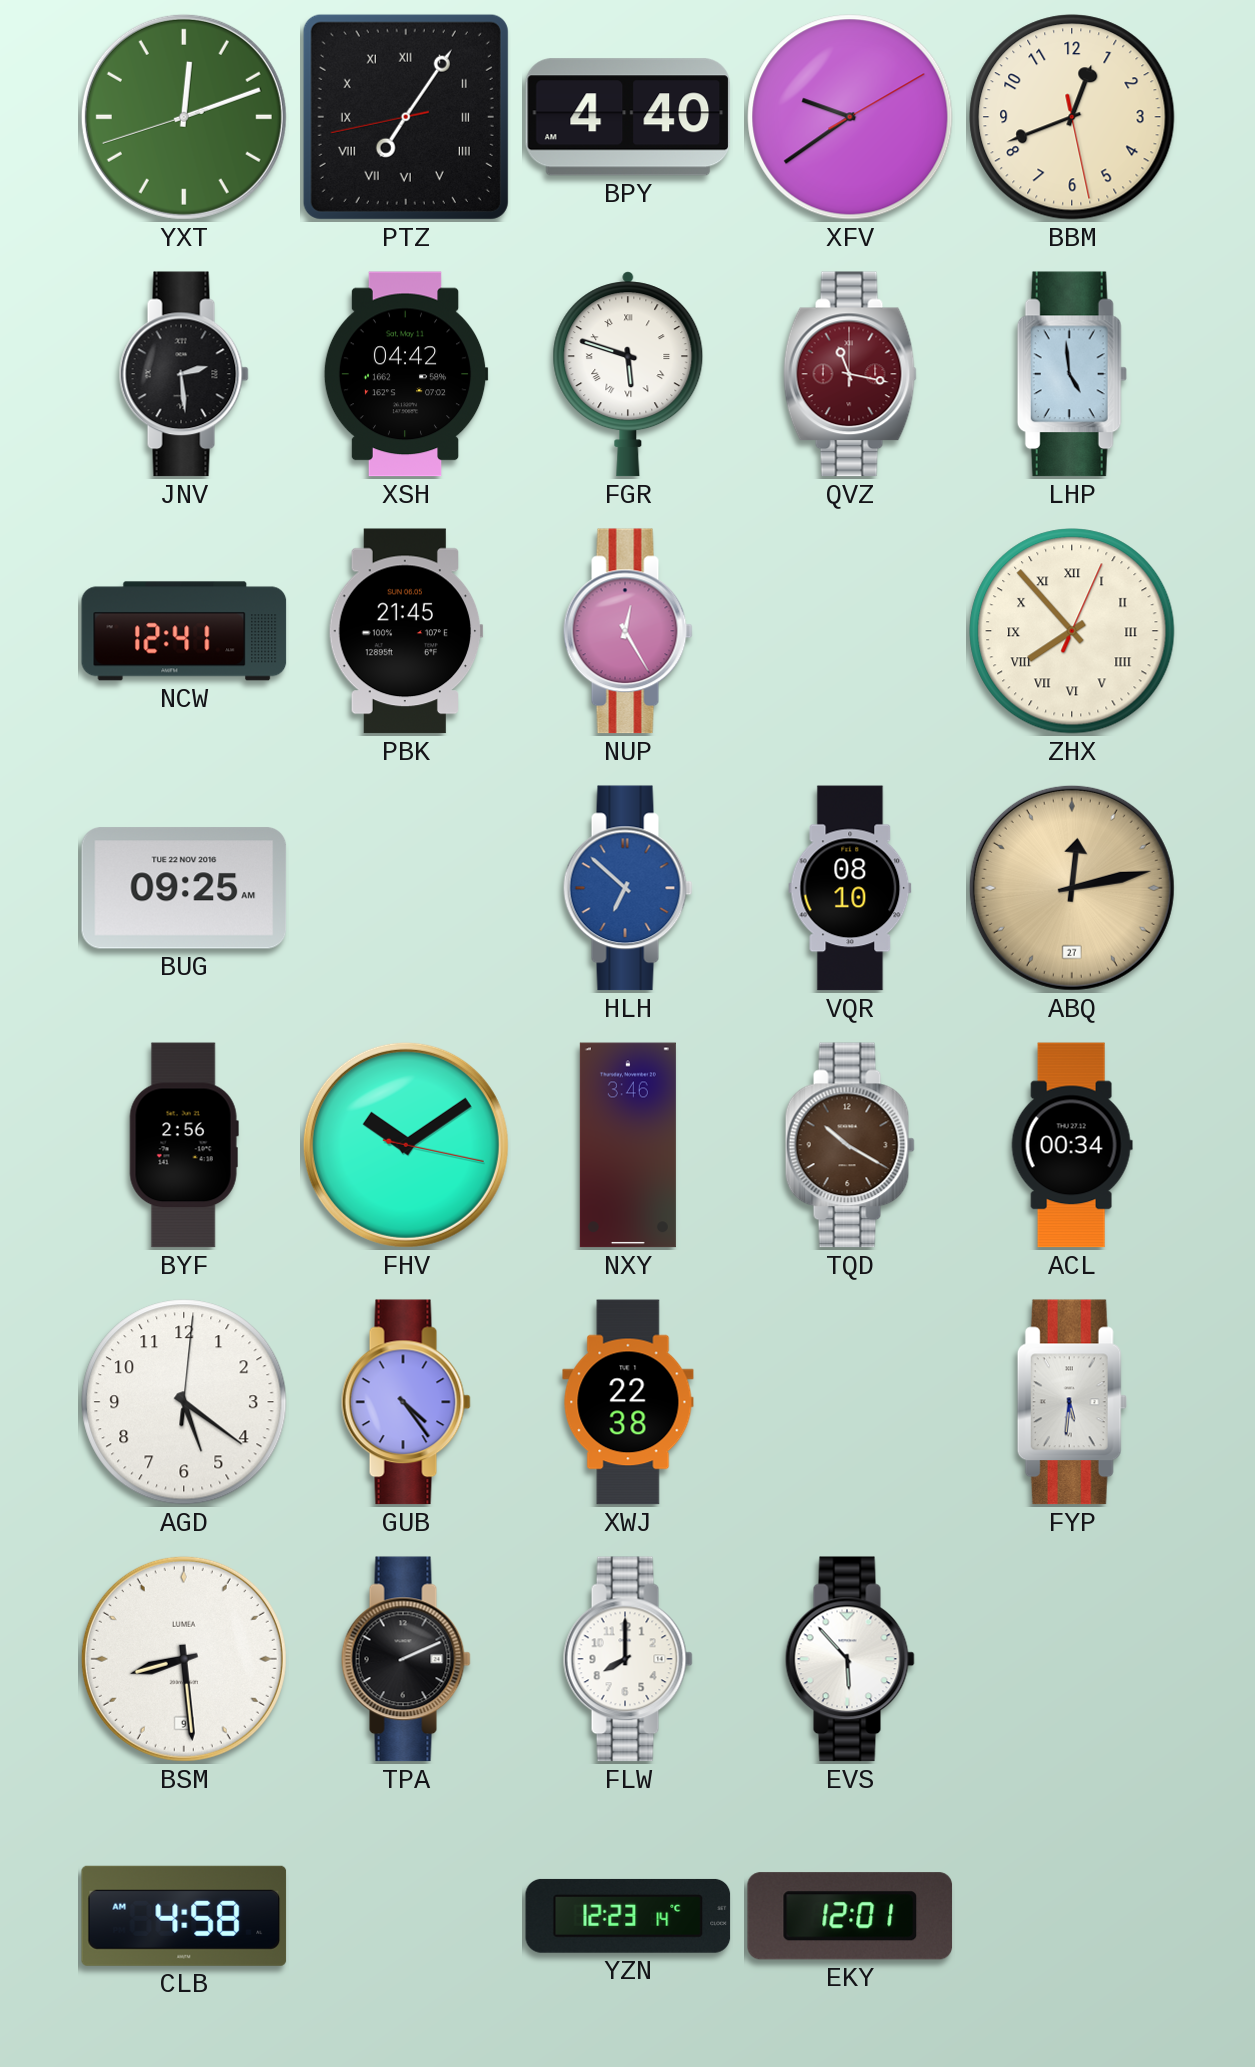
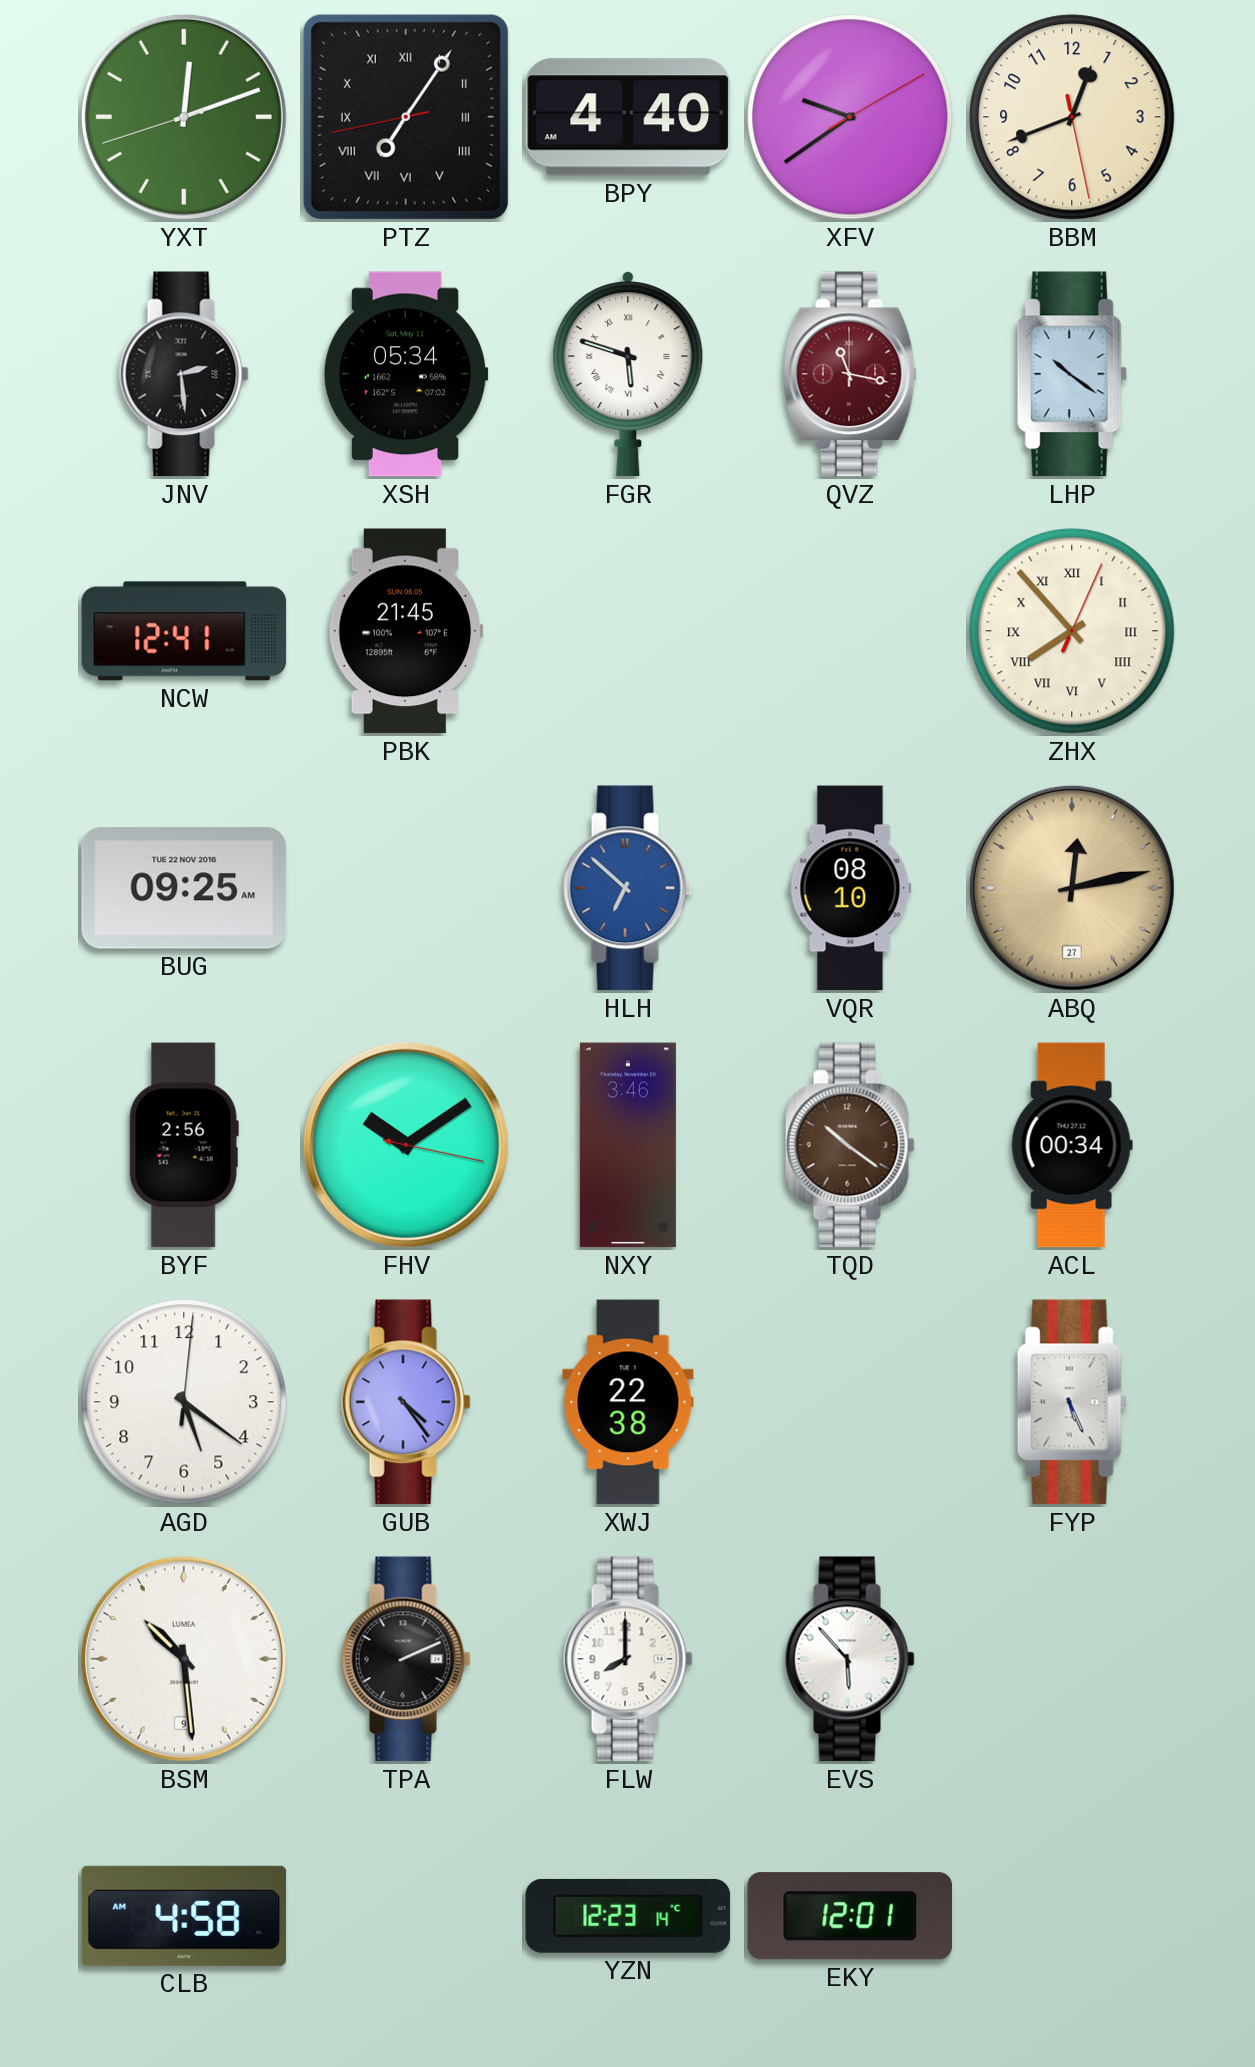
XSH: 04:42 -> 05:34
LHP: 4:59 -> 10:21
NUP: 12:25 -> none
TQD: 10:20 -> 10:21
FYP: 5:31 -> 5:26
BSM: 8:29 -> 10:29
